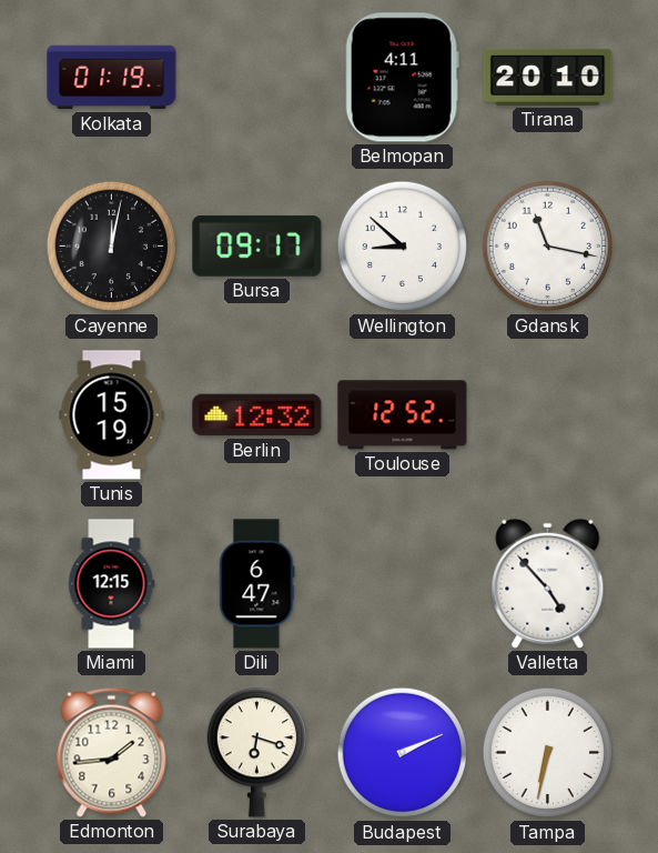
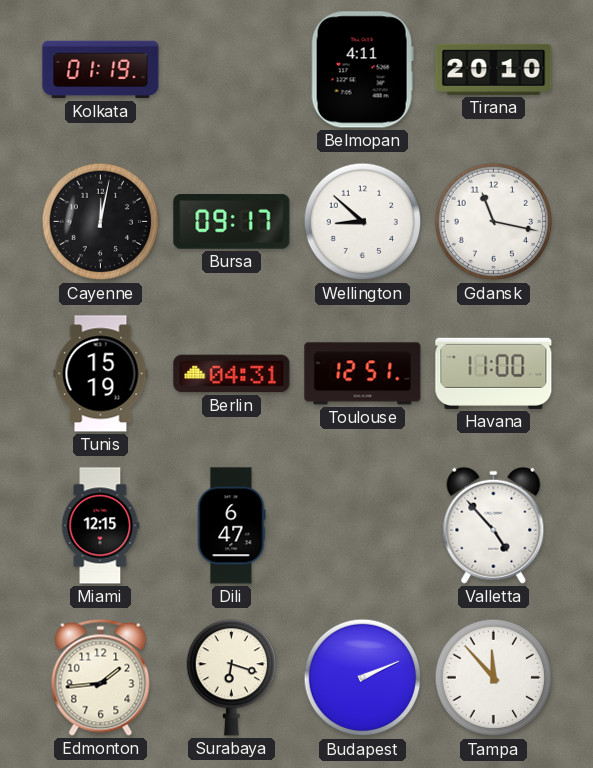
Berlin: 12:32 -> 04:31
Toulouse: 12:52 -> 12:51
Havana: none -> 11:00
Tampa: 6:32 -> 11:53
